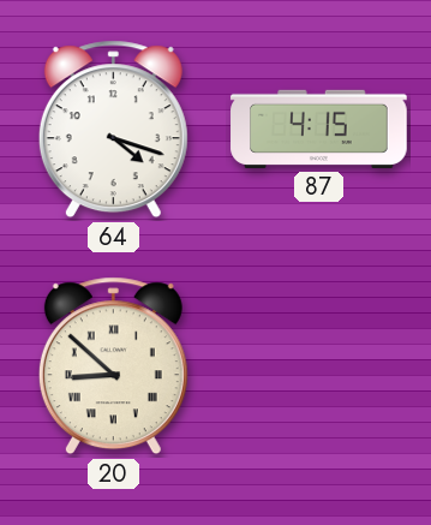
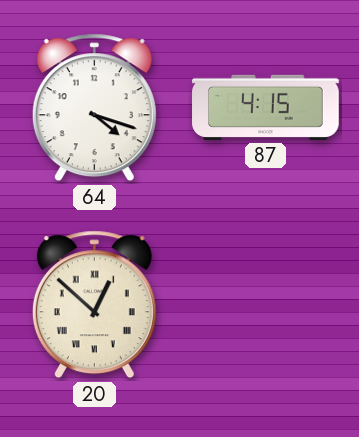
20: 8:52 -> 12:52
